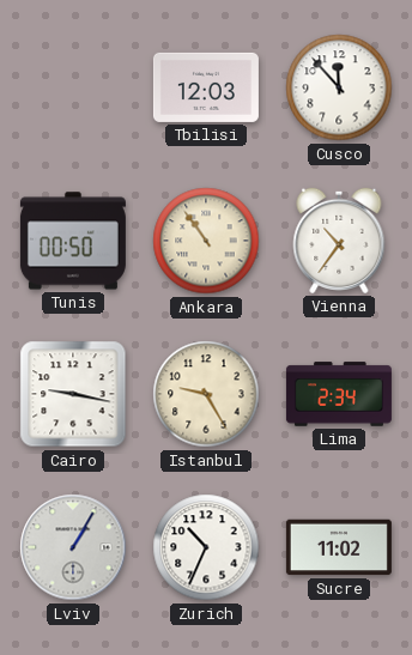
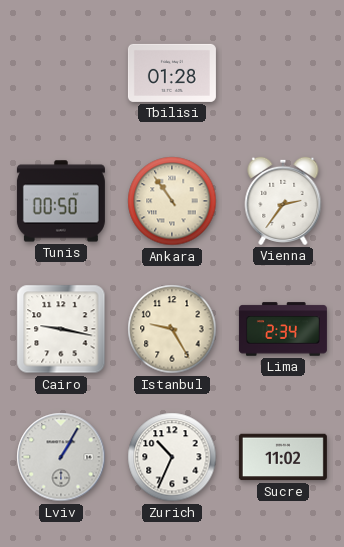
Tbilisi: 12:03 -> 01:28
Cusco: 11:53 -> none
Vienna: 10:36 -> 2:36
